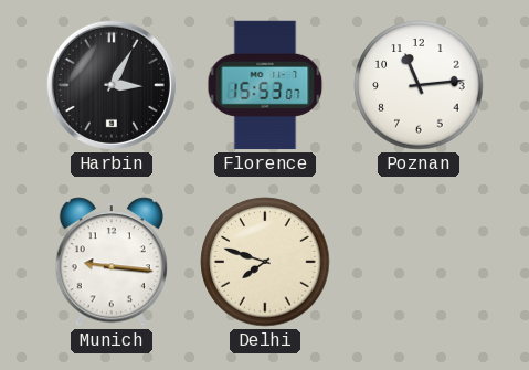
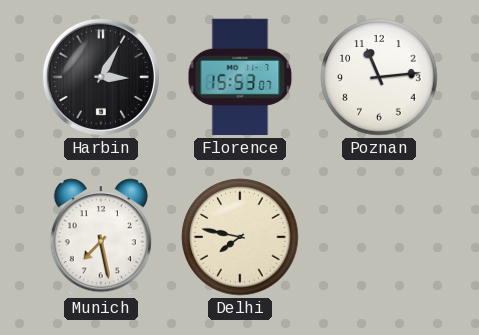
Munich: 9:16 -> 7:28
Delhi: 7:48 -> 7:47
